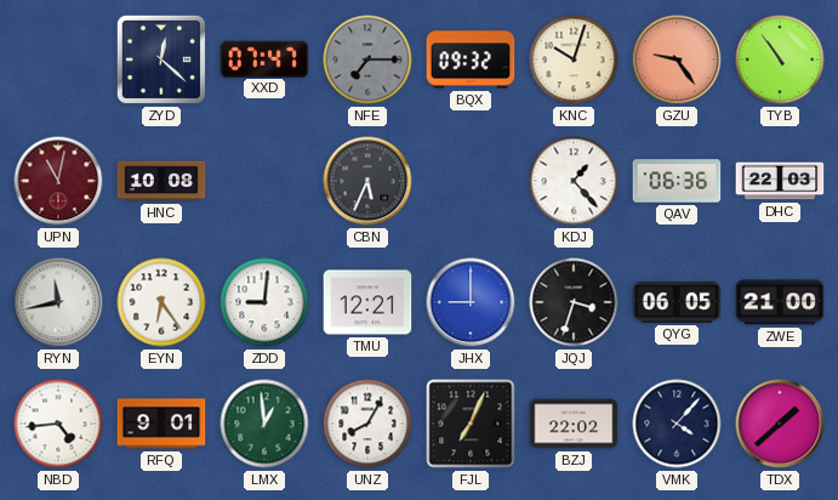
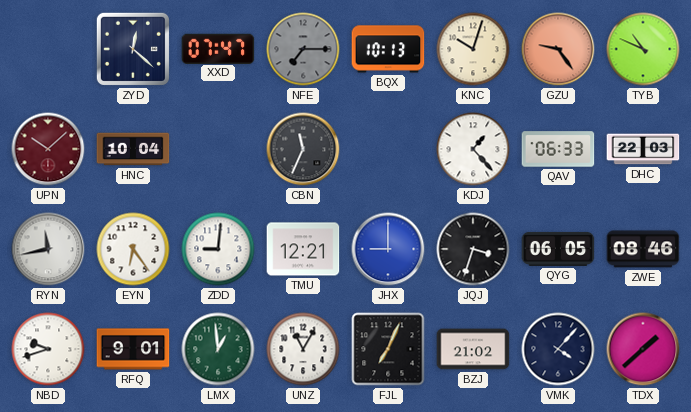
BQX: 09:32 -> 10:13
TYB: 10:54 -> 10:49
UPN: 11:02 -> 10:08
HNC: 10:08 -> 10:04
CBN: 5:34 -> 11:34
QAV: 06:36 -> 06:33
ZWE: 21:00 -> 08:46
NBD: 4:44 -> 9:42
UNZ: 8:05 -> 11:05
BZJ: 22:02 -> 21:02
